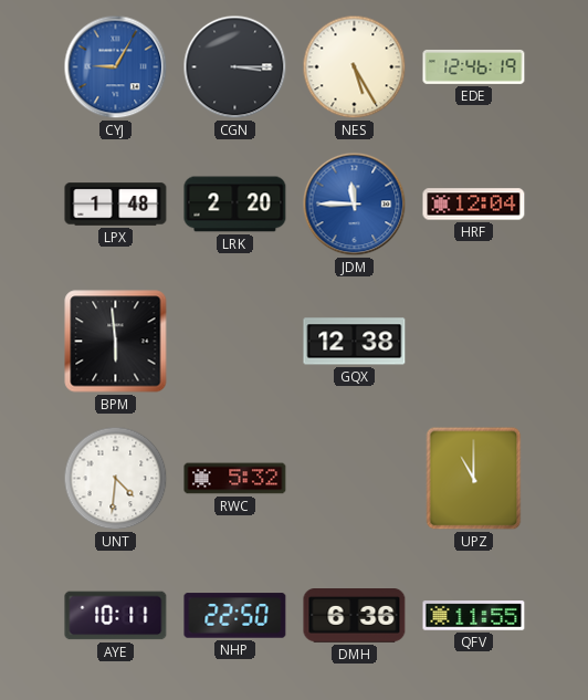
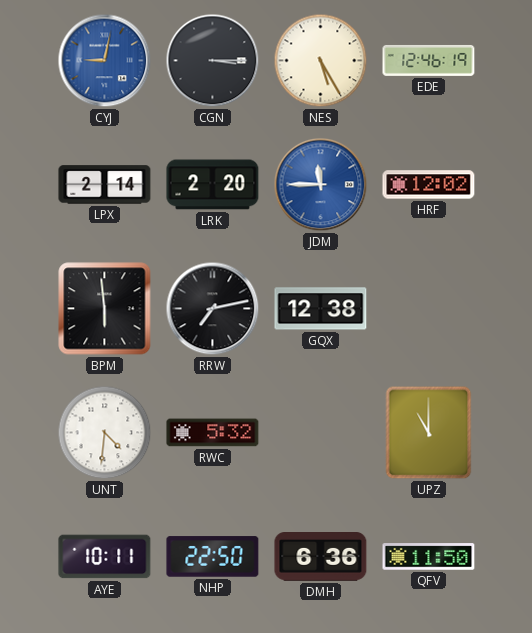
CYJ: 9:05 -> 9:02
LPX: 1:48 -> 2:14
HRF: 12:04 -> 12:02
RRW: none -> 7:13
QFV: 11:55 -> 11:50
